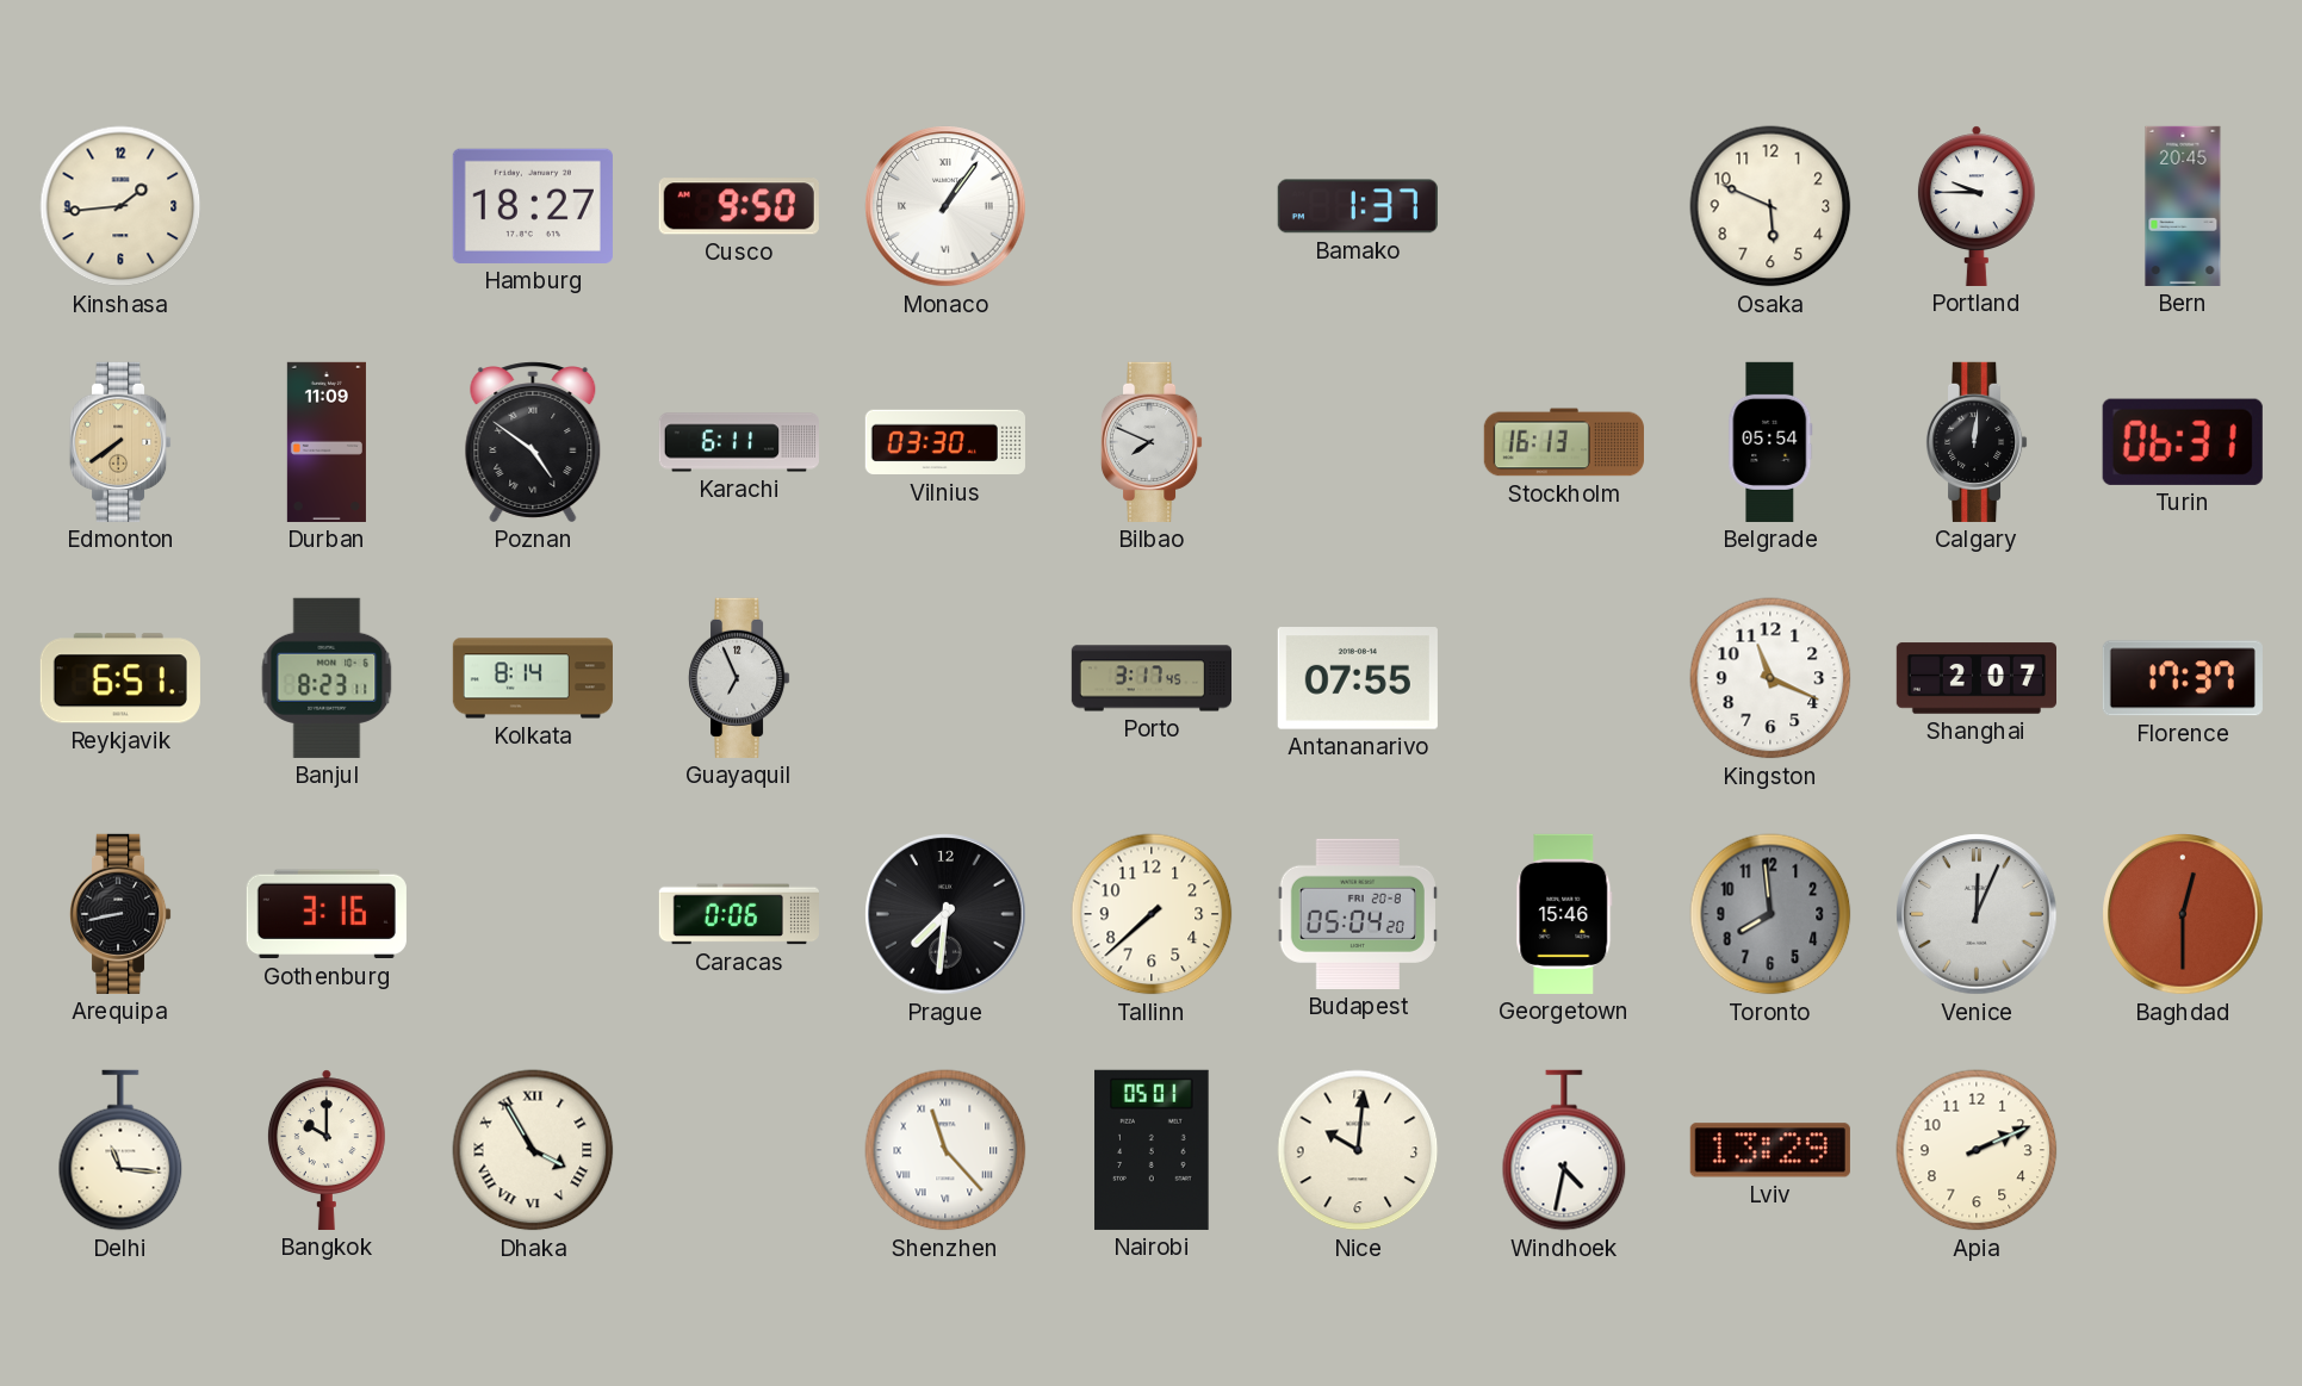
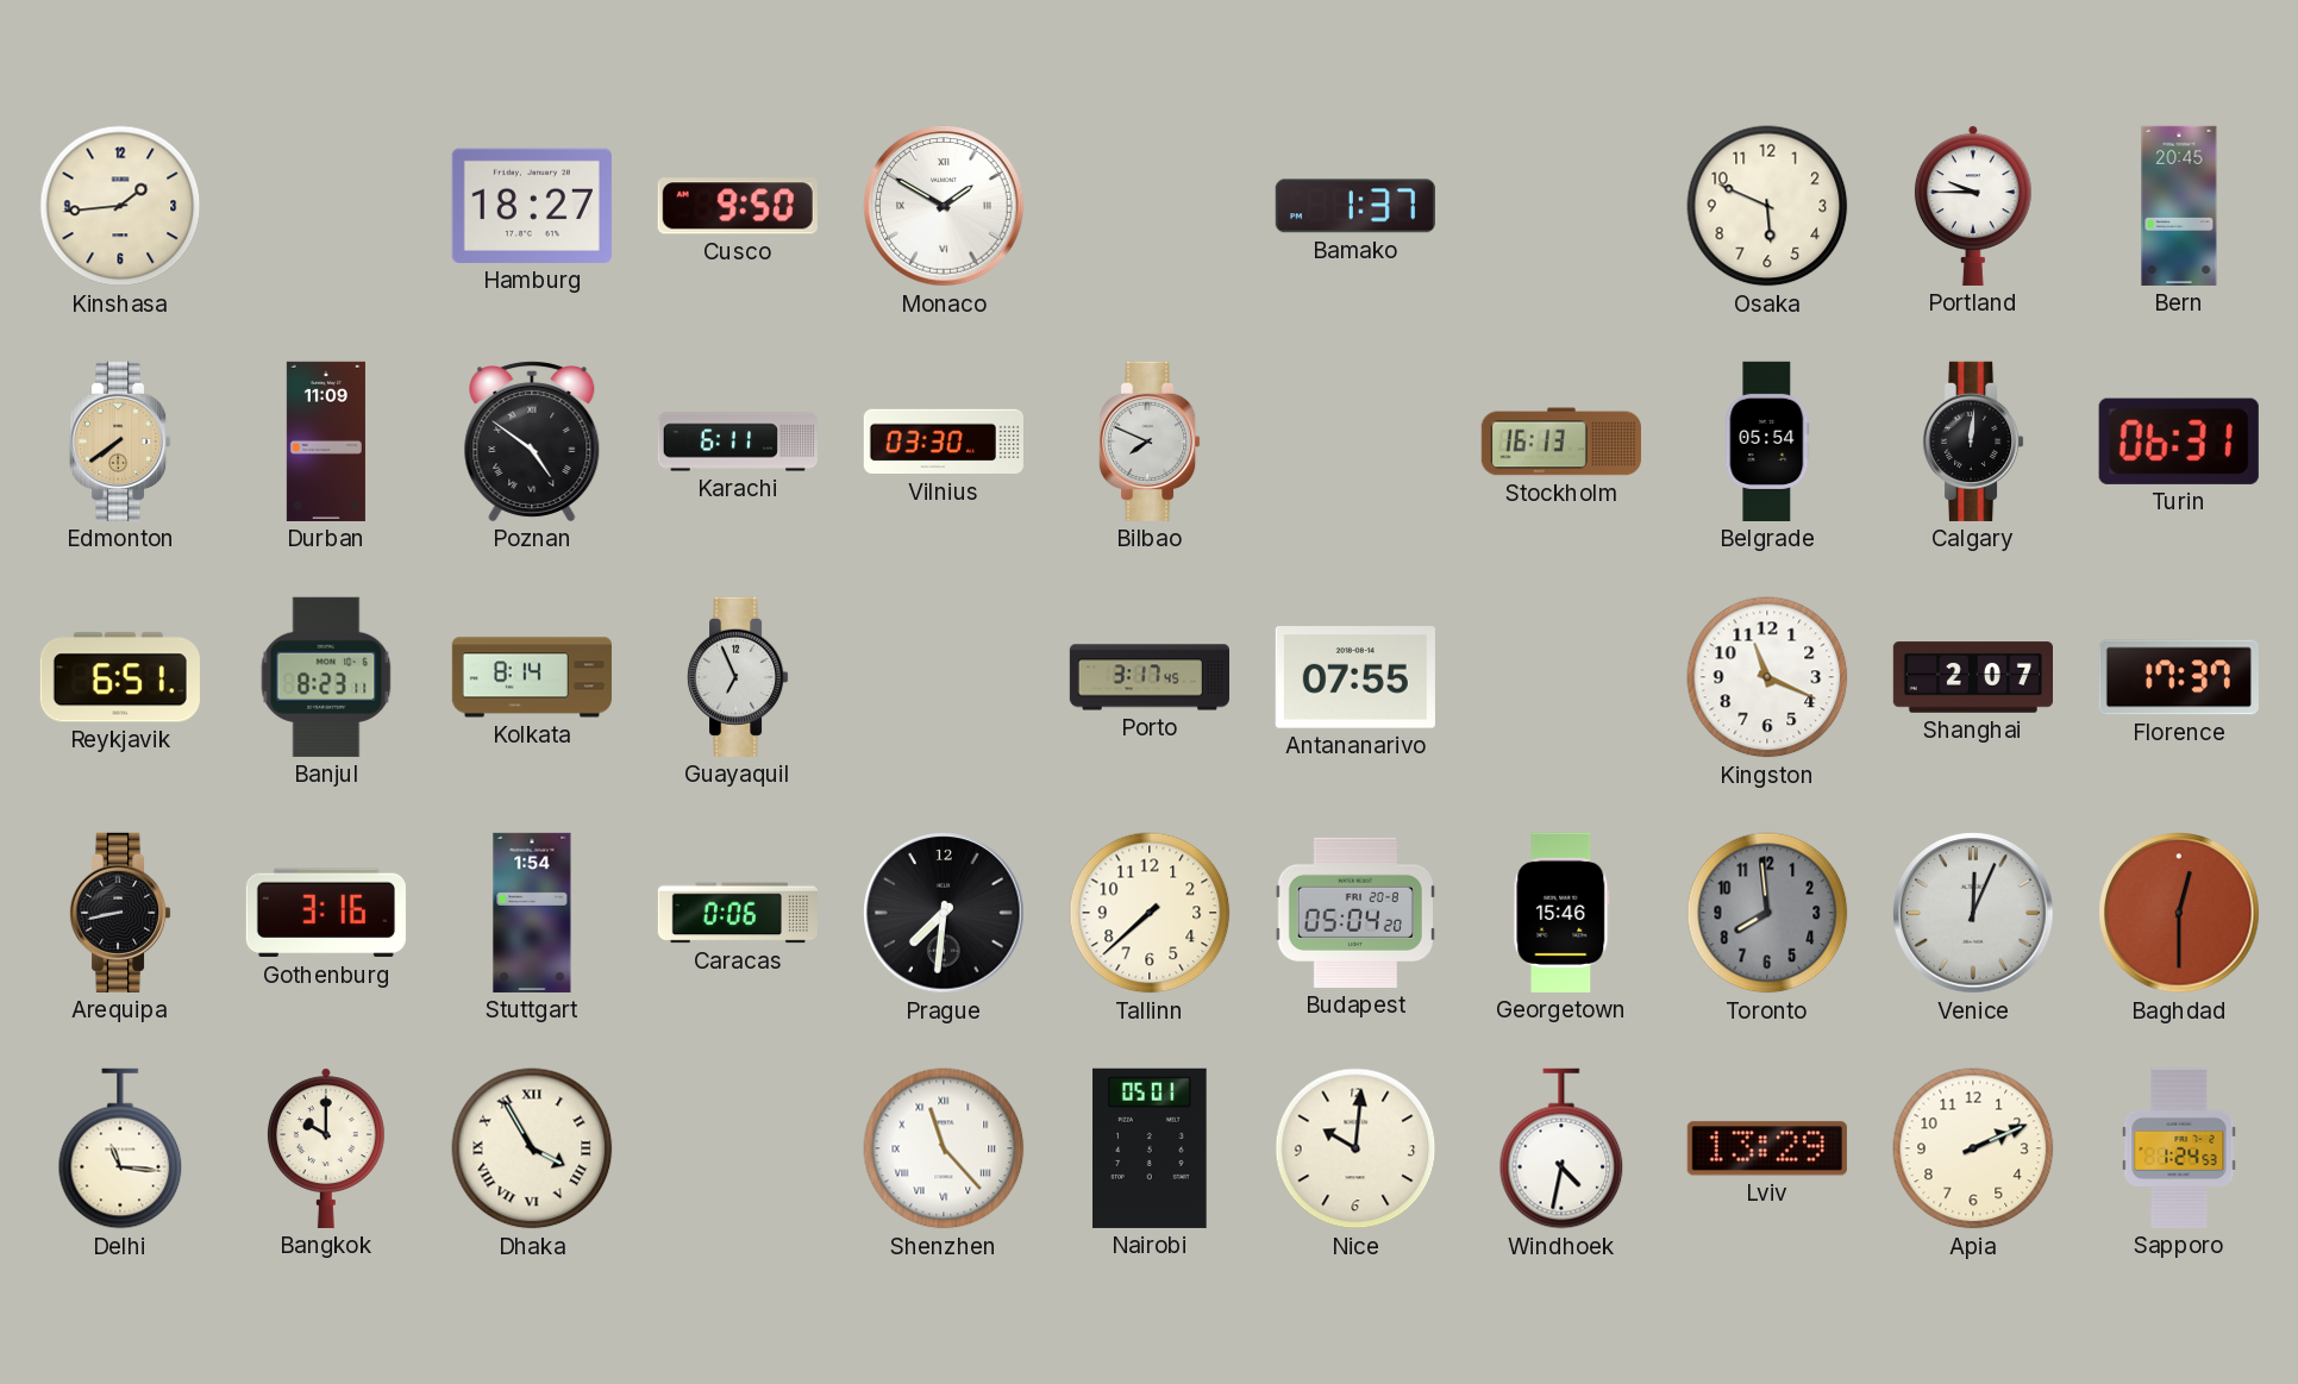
Monaco: 1:06 -> 1:50
Stuttgart: none -> 1:54
Sapporo: none -> 1:24
